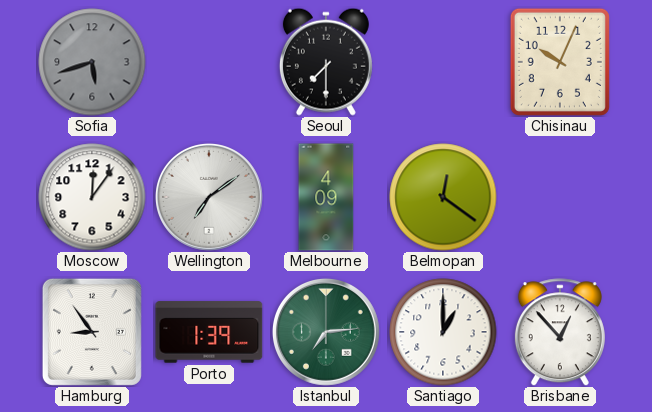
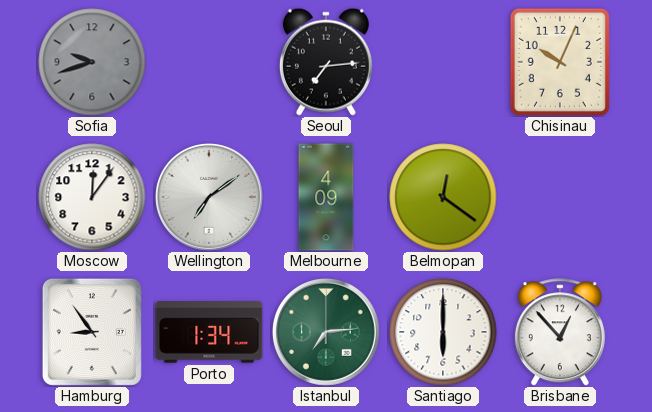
Sofia: 5:42 -> 9:42
Seoul: 7:30 -> 7:14
Porto: 1:39 -> 1:34
Santiago: 1:00 -> 6:00
